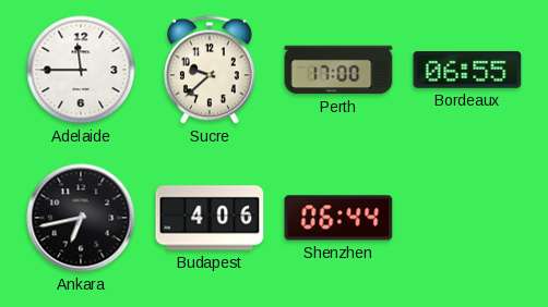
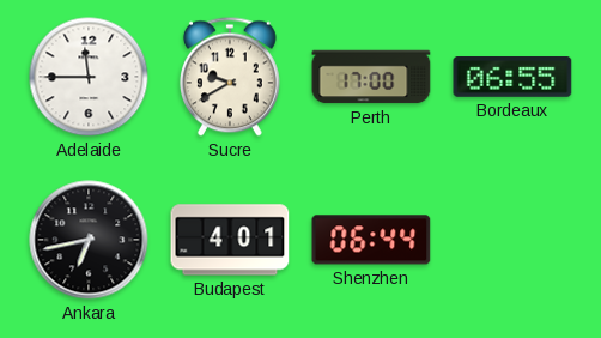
Sucre: 9:38 -> 9:40
Budapest: 4:06 -> 4:01
